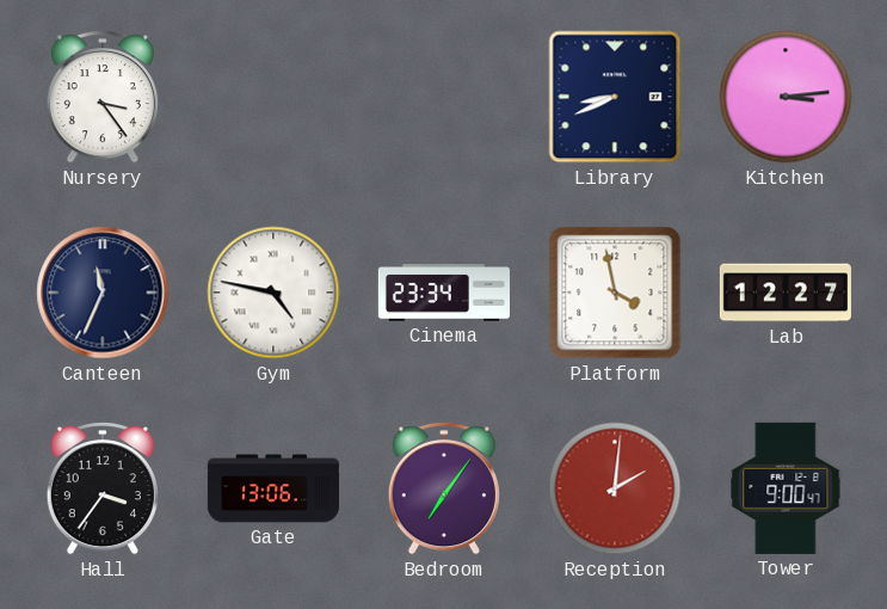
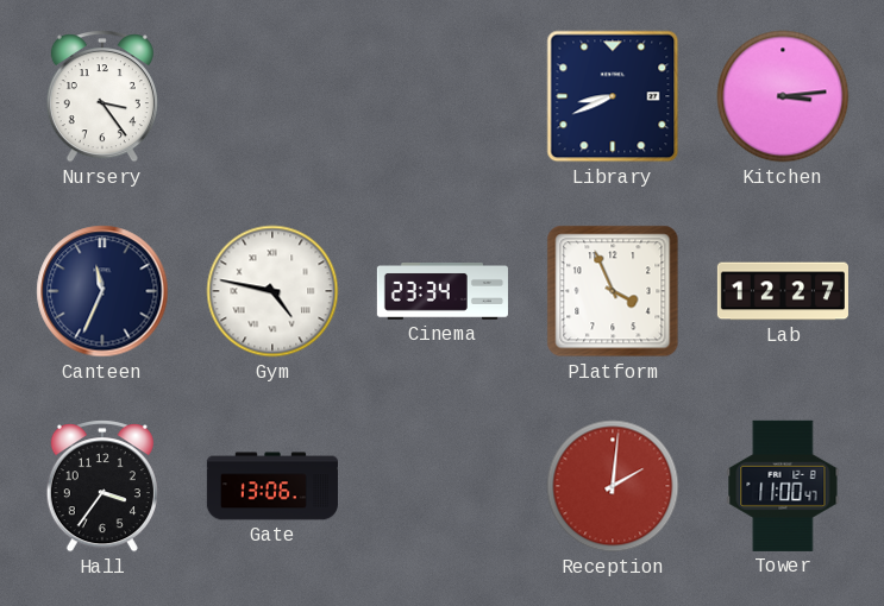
Platform: 3:58 -> 3:56
Bedroom: 7:06 -> none
Tower: 9:00 -> 11:00
